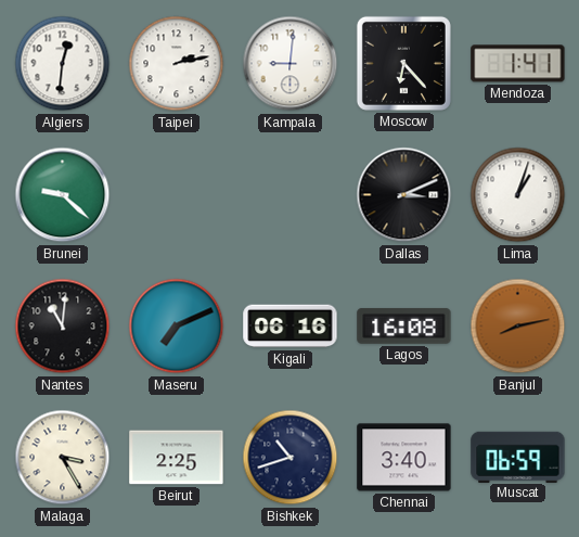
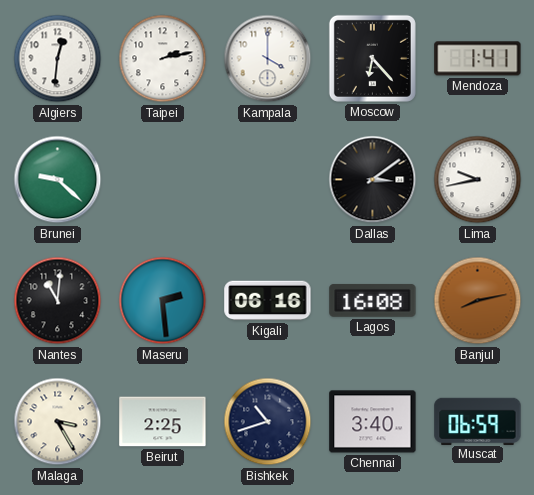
Kampala: 9:01 -> 4:00
Dallas: 3:11 -> 3:09
Lima: 1:03 -> 9:43
Maseru: 7:11 -> 2:29
